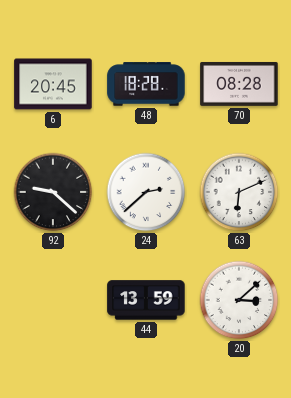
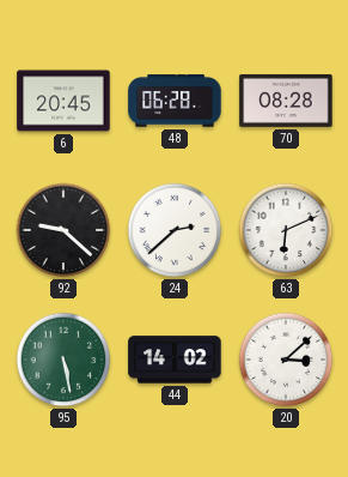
48: 18:28 -> 06:28
95: none -> 5:28
44: 13:59 -> 14:02
